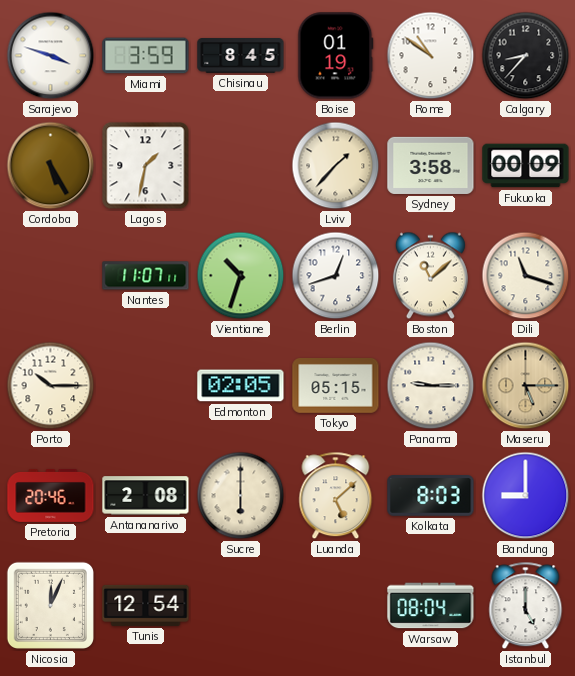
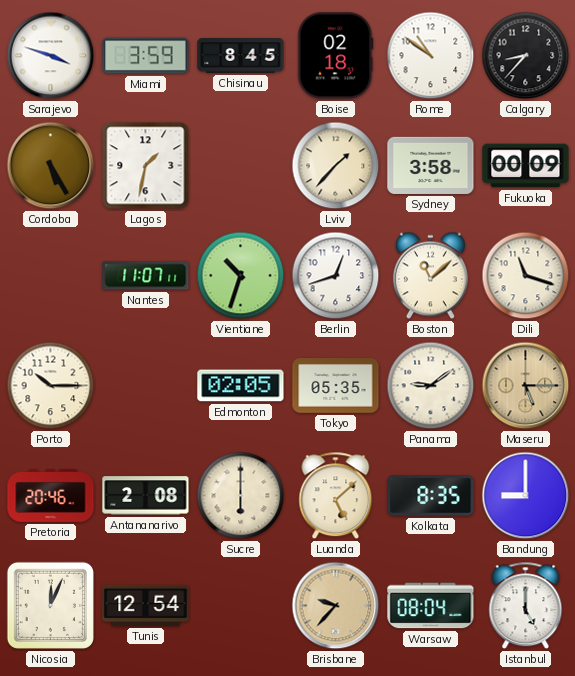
Boise: 01:19 -> 02:18
Tokyo: 05:15 -> 05:35
Panama: 9:15 -> 9:09
Kolkata: 8:03 -> 8:35
Brisbane: none -> 9:37
